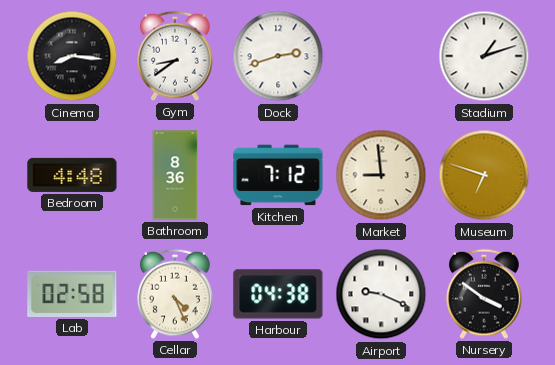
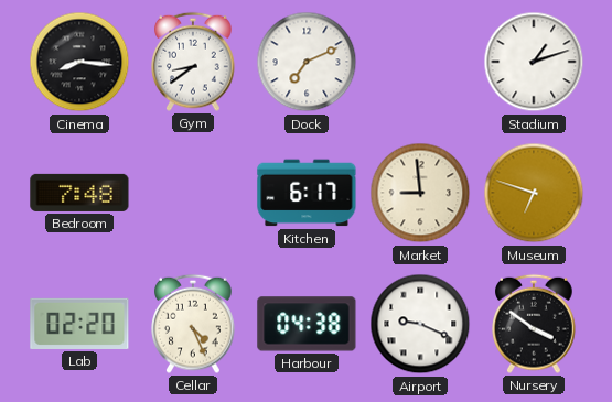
Dock: 2:42 -> 7:11
Bedroom: 4:48 -> 7:48
Bathroom: 8:36 -> none
Kitchen: 7:12 -> 6:17
Lab: 02:58 -> 02:20
